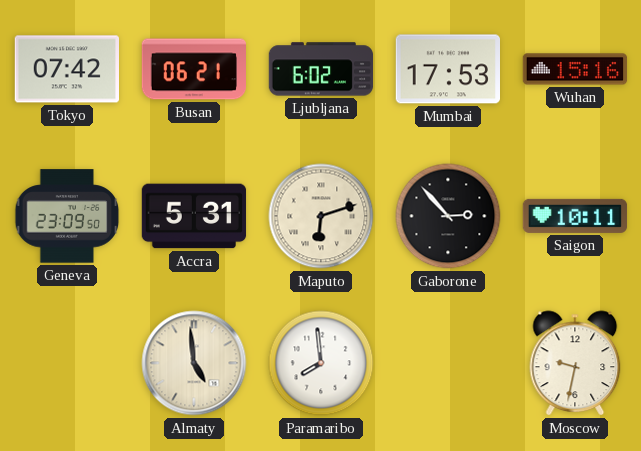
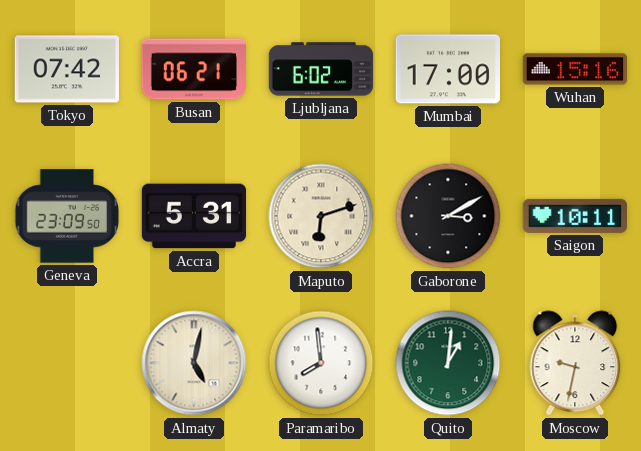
Mumbai: 17:53 -> 17:00
Gaborone: 2:53 -> 3:10
Almaty: 4:59 -> 5:02
Quito: none -> 1:01
